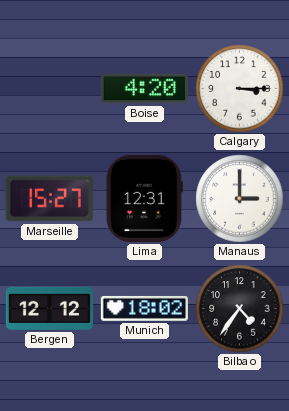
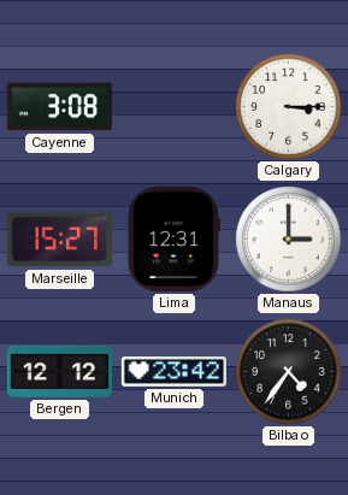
Cayenne: none -> 3:08
Boise: 4:20 -> none
Munich: 18:02 -> 23:42
